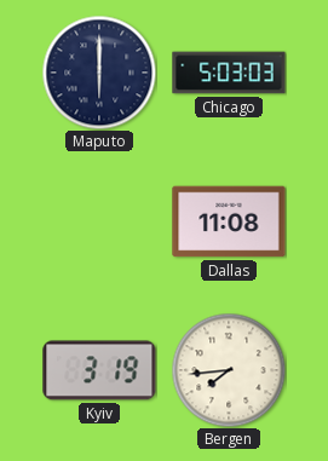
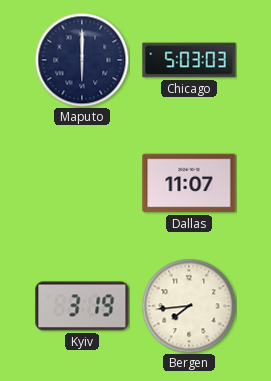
Dallas: 11:08 -> 11:07
